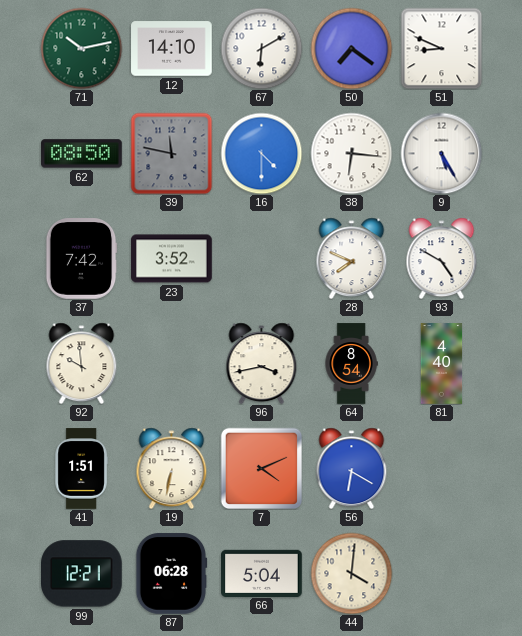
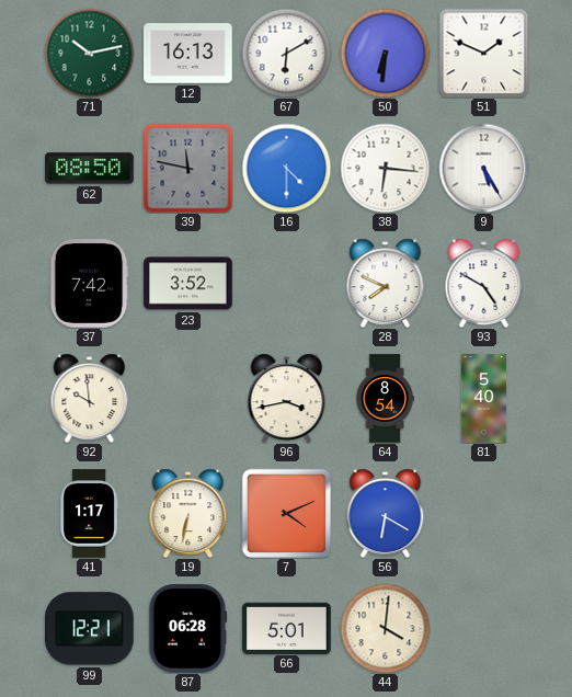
12: 14:10 -> 16:13
50: 7:21 -> 6:31
51: 8:49 -> 1:49
81: 4:40 -> 5:40
41: 1:51 -> 1:17
66: 5:04 -> 5:01
